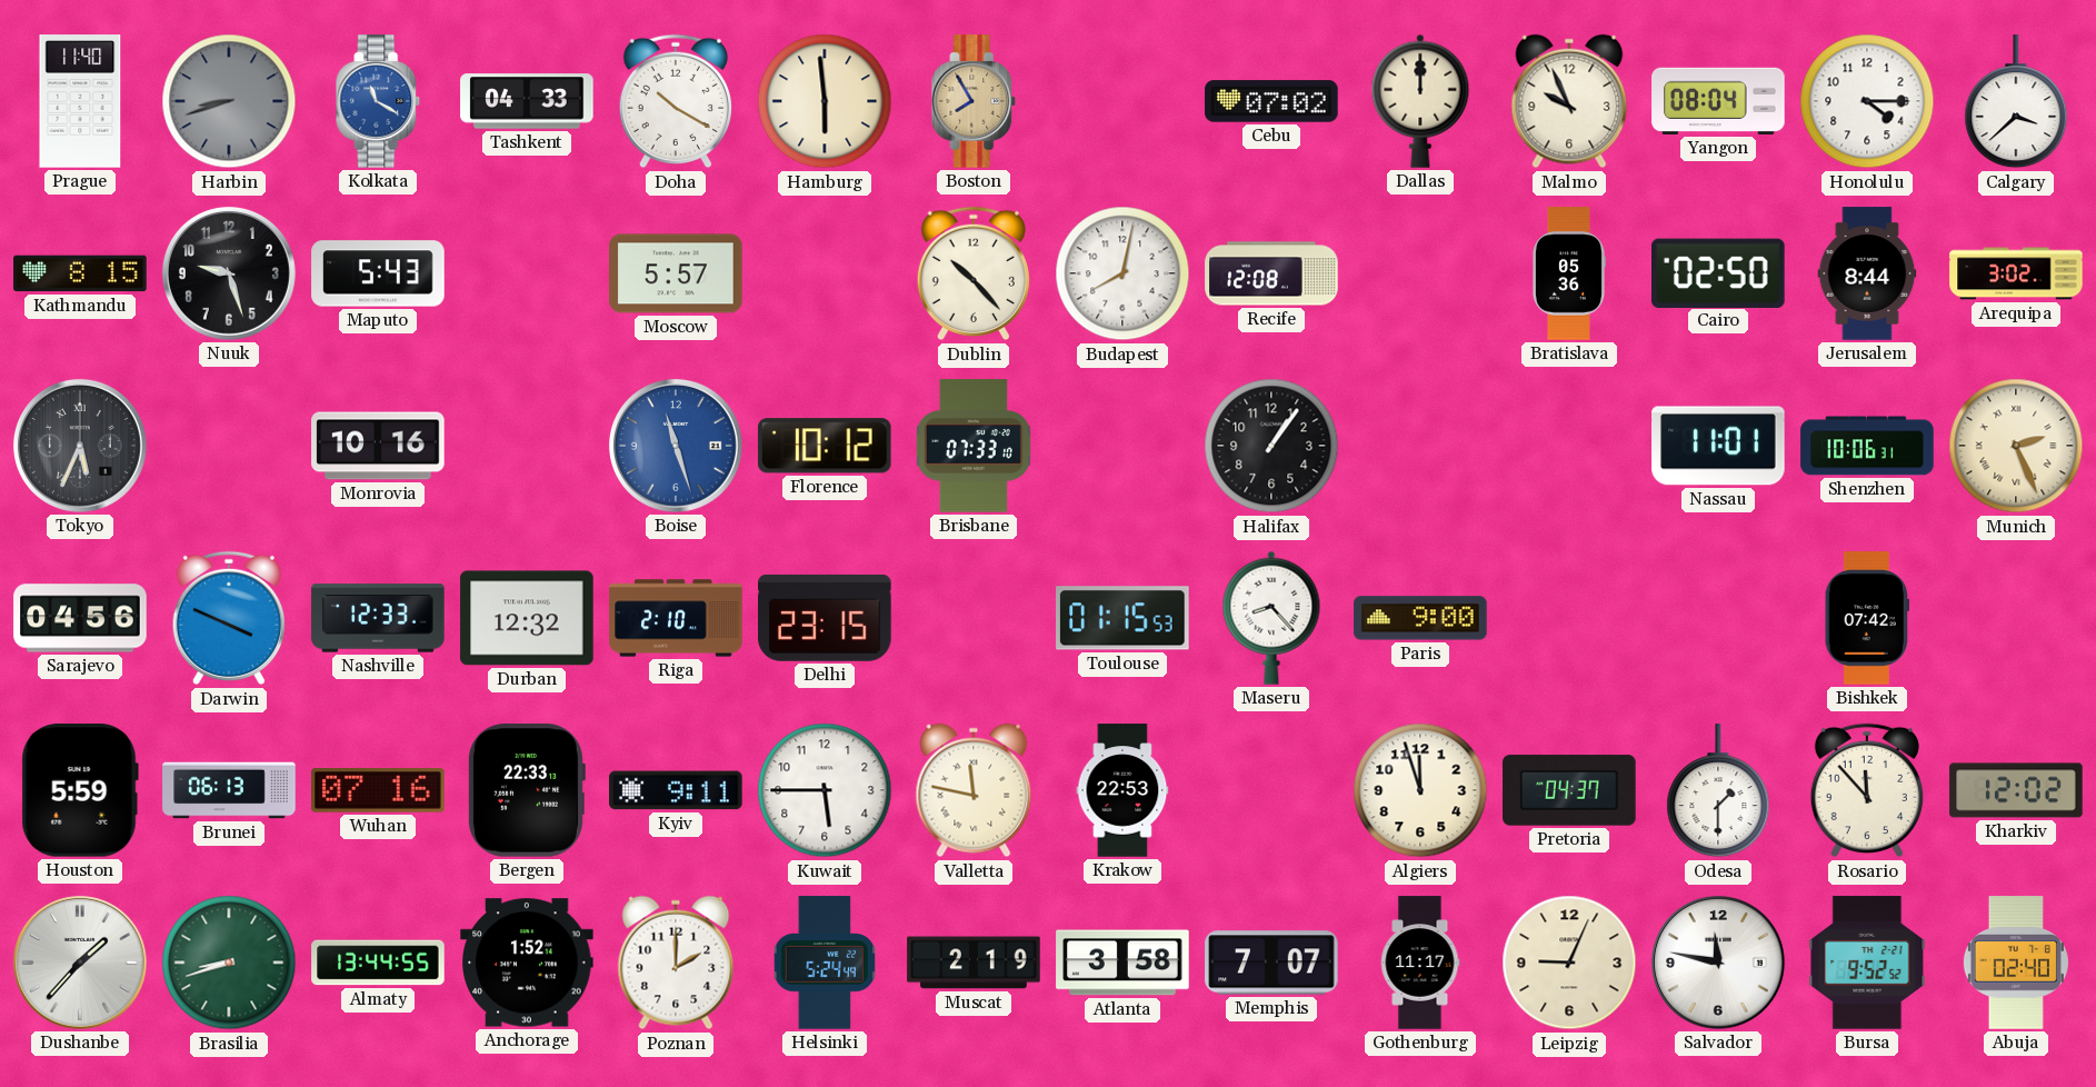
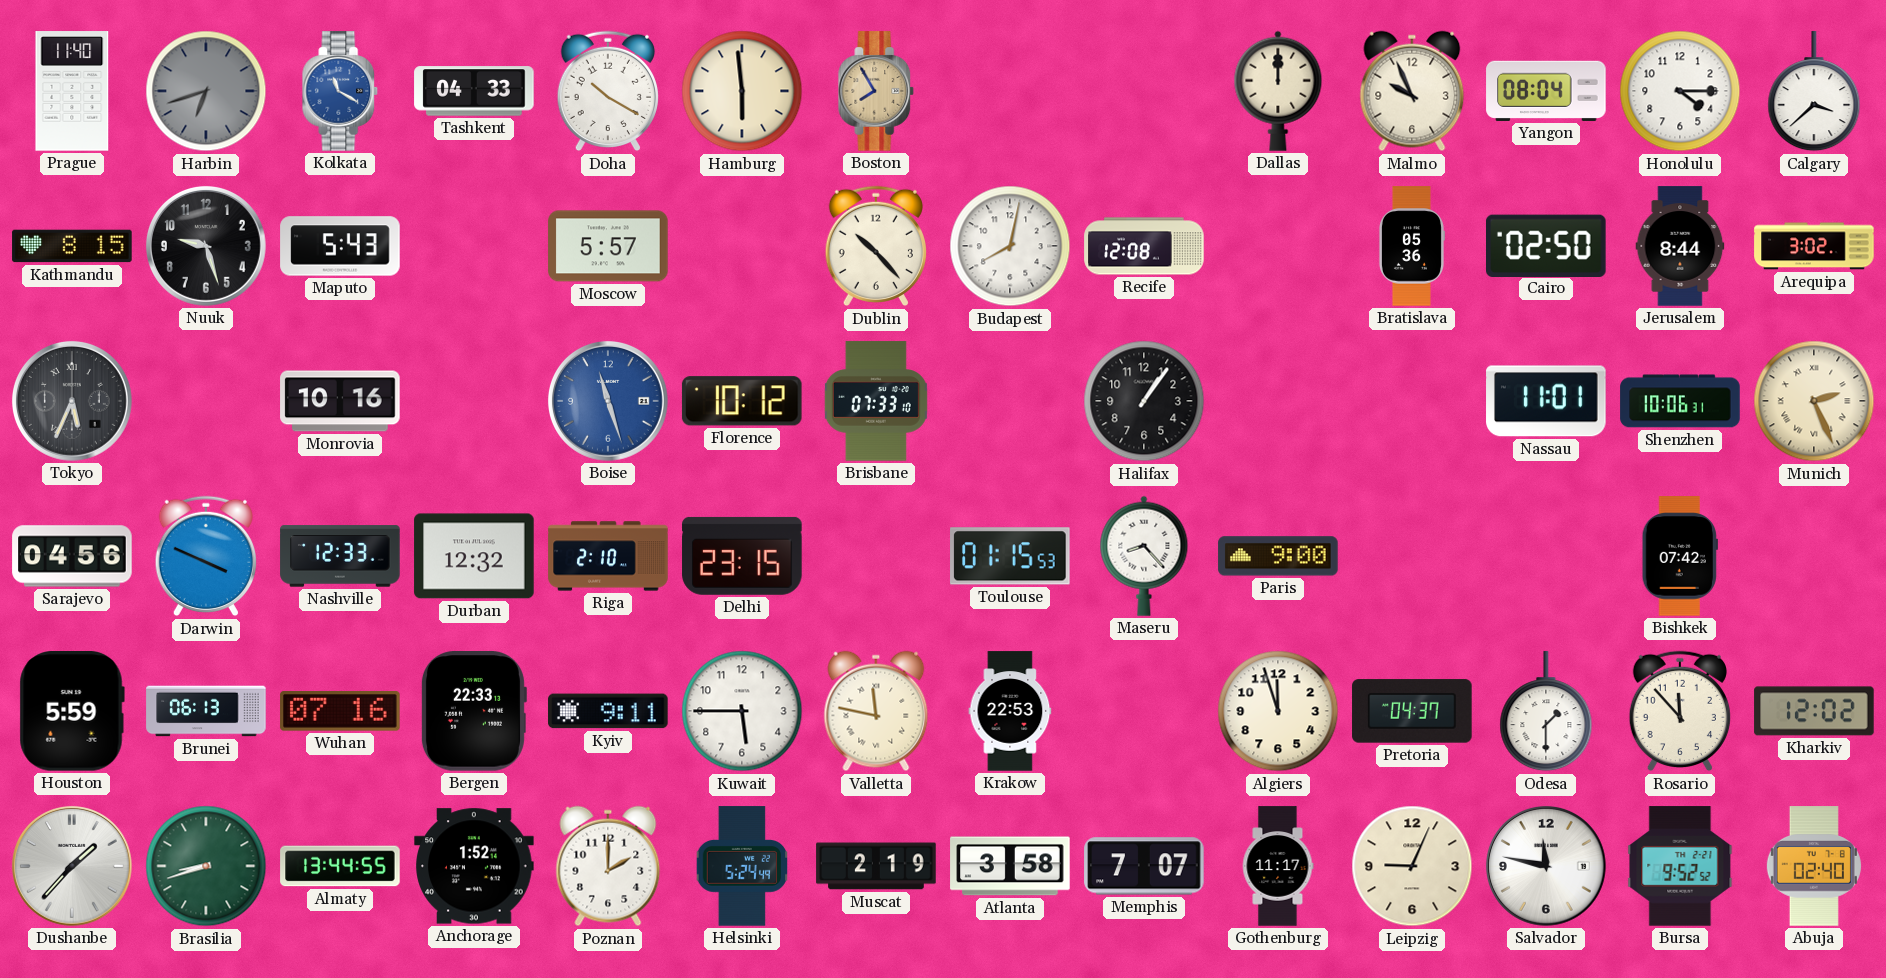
Harbin: 8:42 -> 6:42
Cebu: 07:02 -> none
